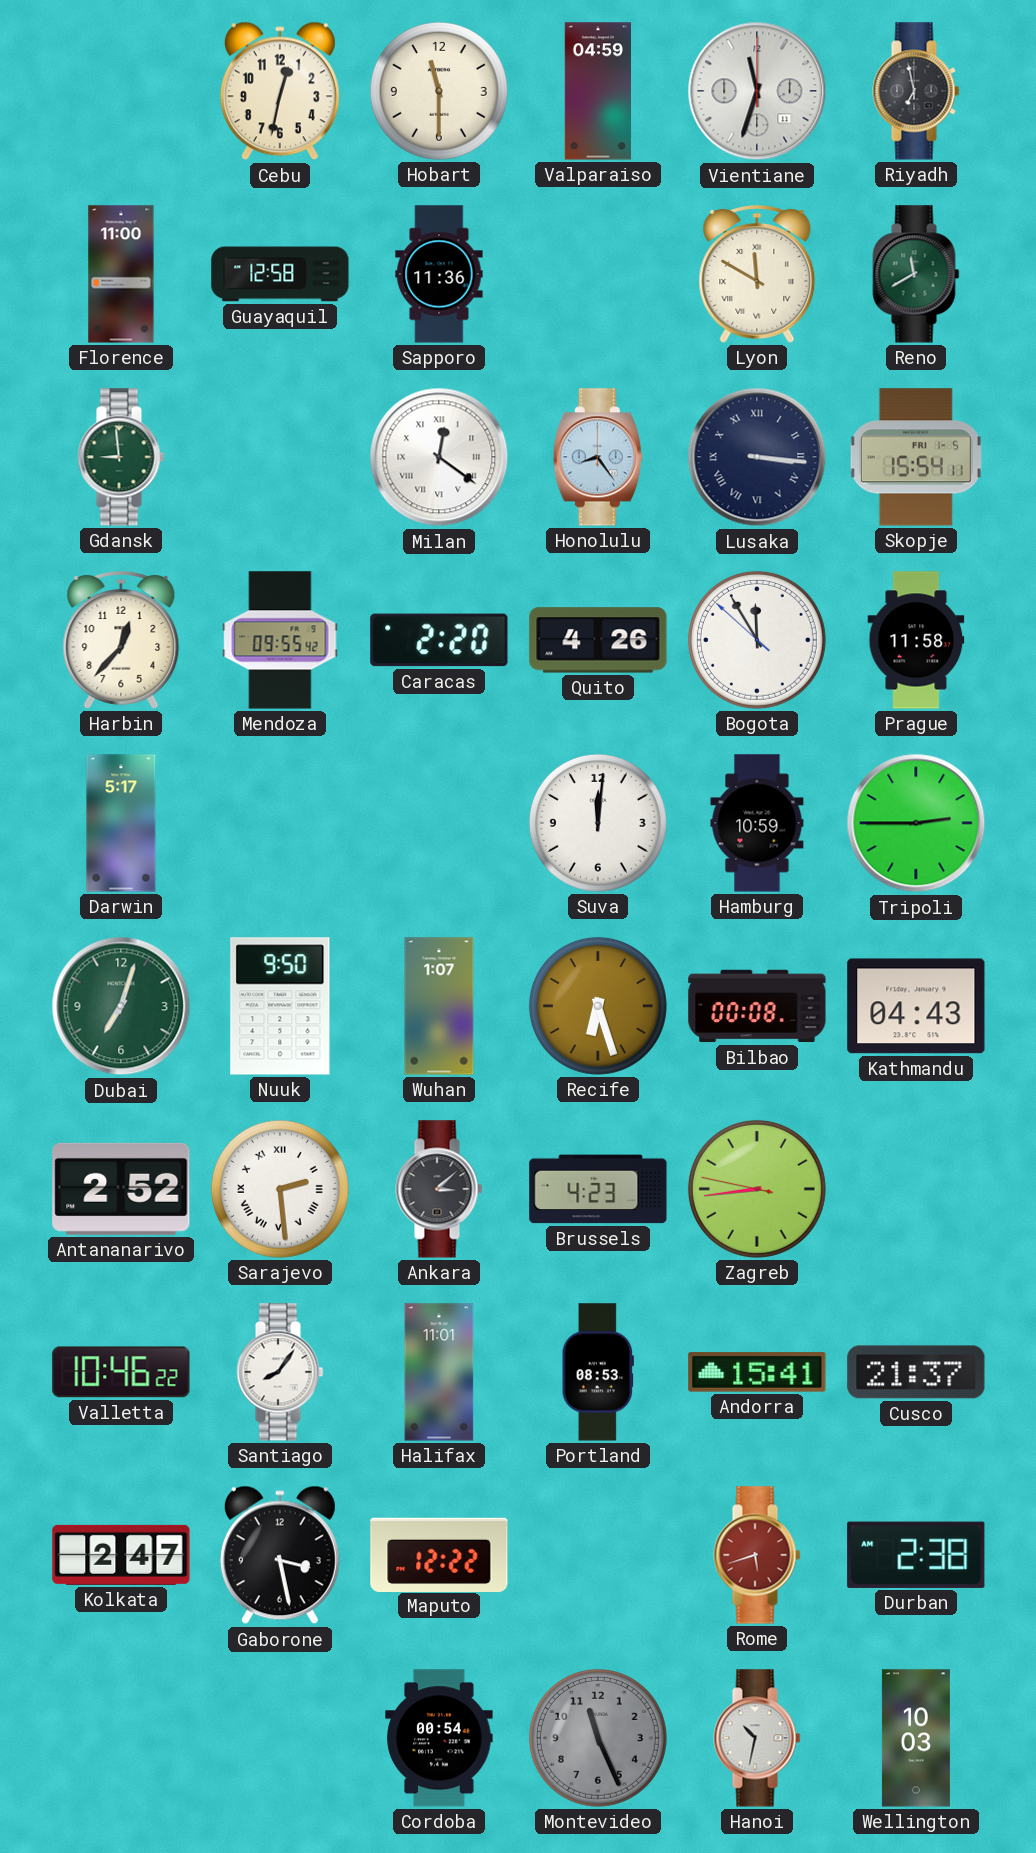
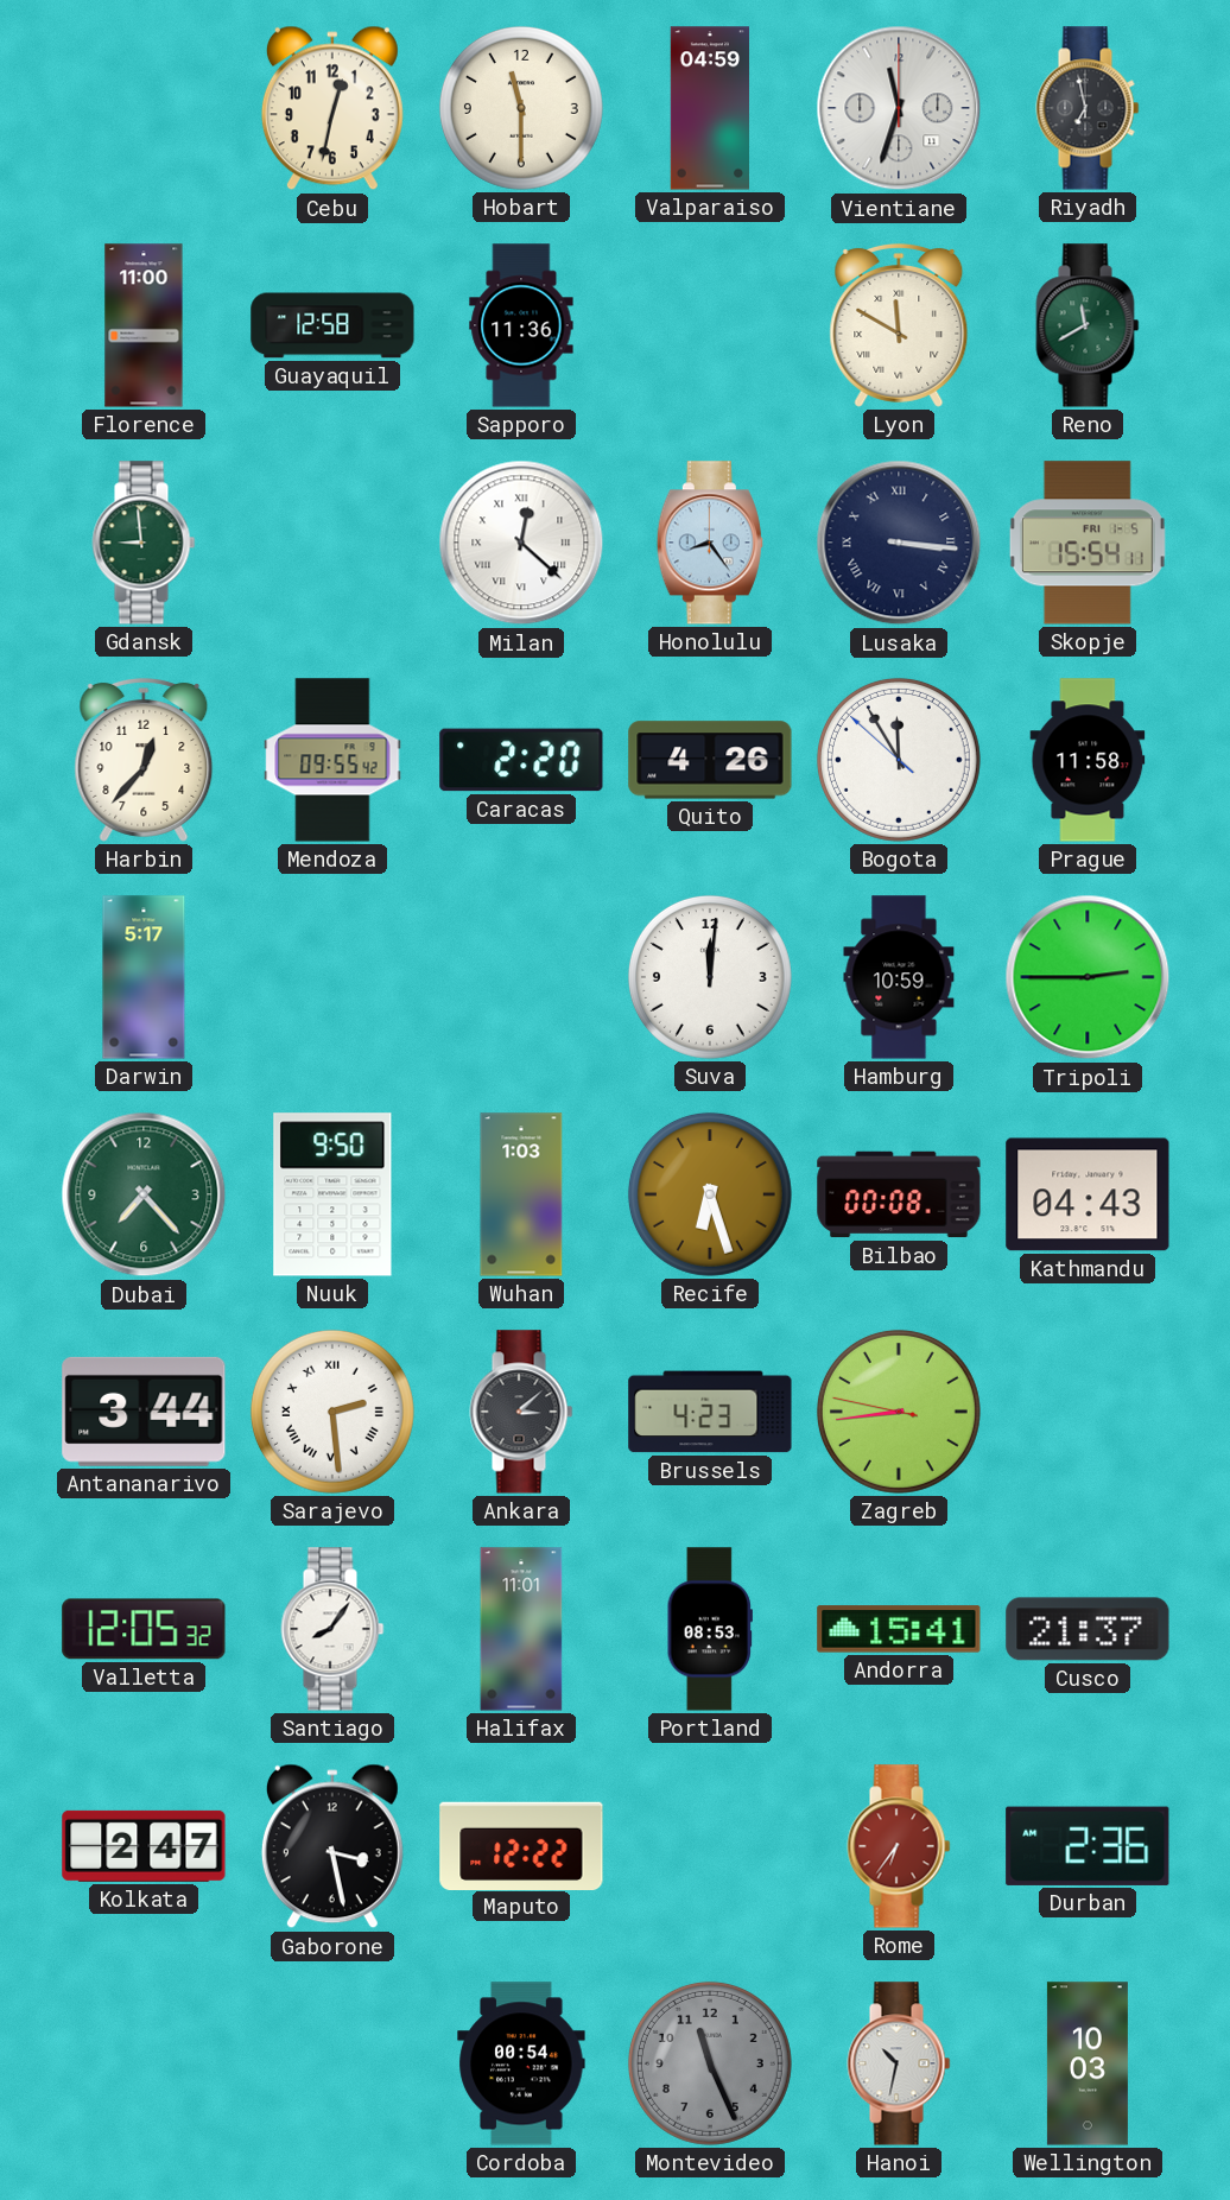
Milan: 12:21 -> 12:22
Dubai: 7:03 -> 7:23
Wuhan: 1:07 -> 1:03
Antananarivo: 2:52 -> 3:44
Valletta: 10:46 -> 12:05
Rome: 5:42 -> 6:36
Durban: 2:38 -> 2:36
